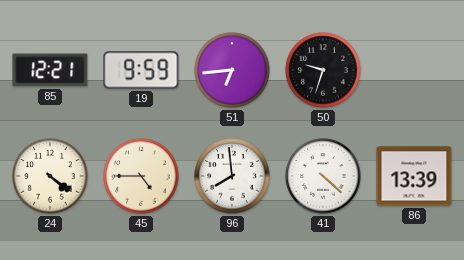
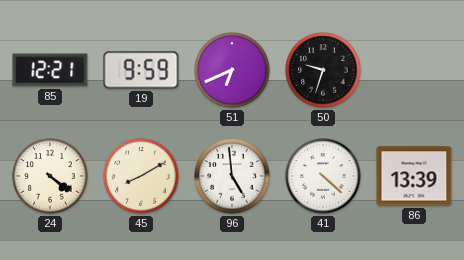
51: 6:44 -> 6:41
45: 4:45 -> 8:10
96: 7:59 -> 4:59
